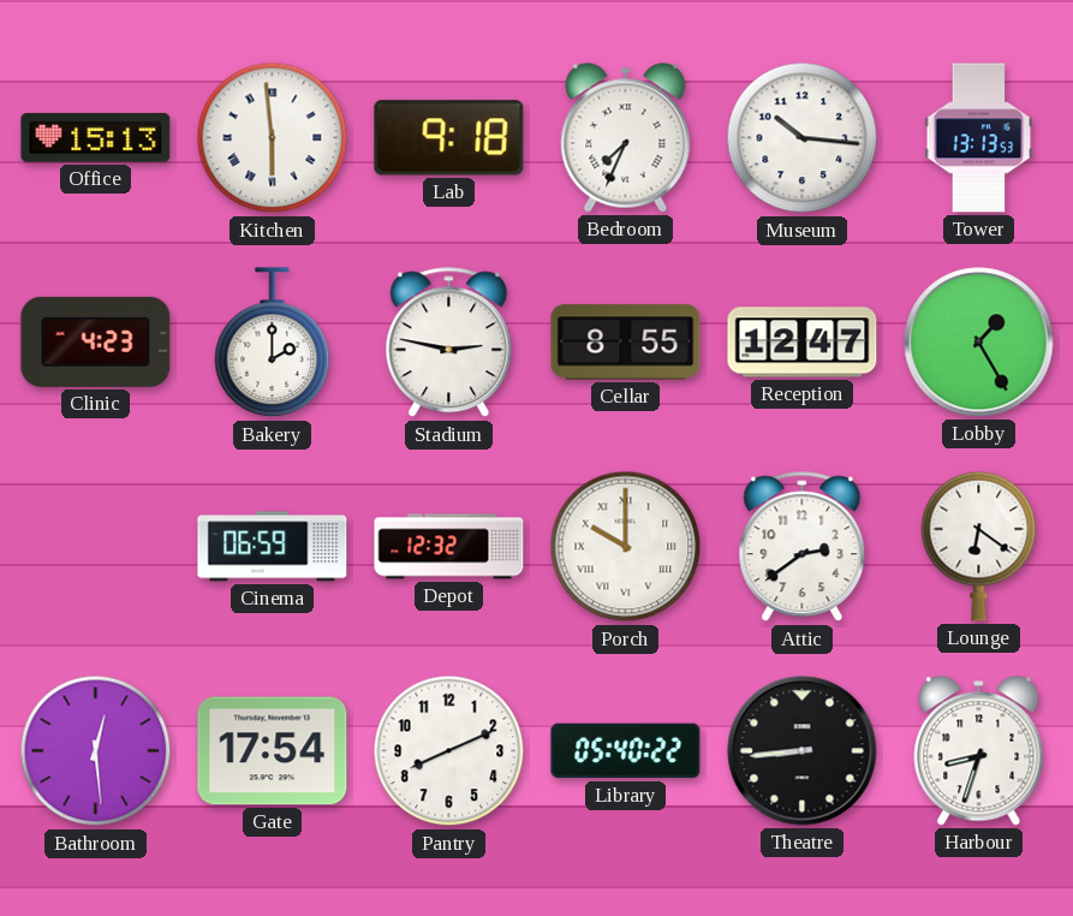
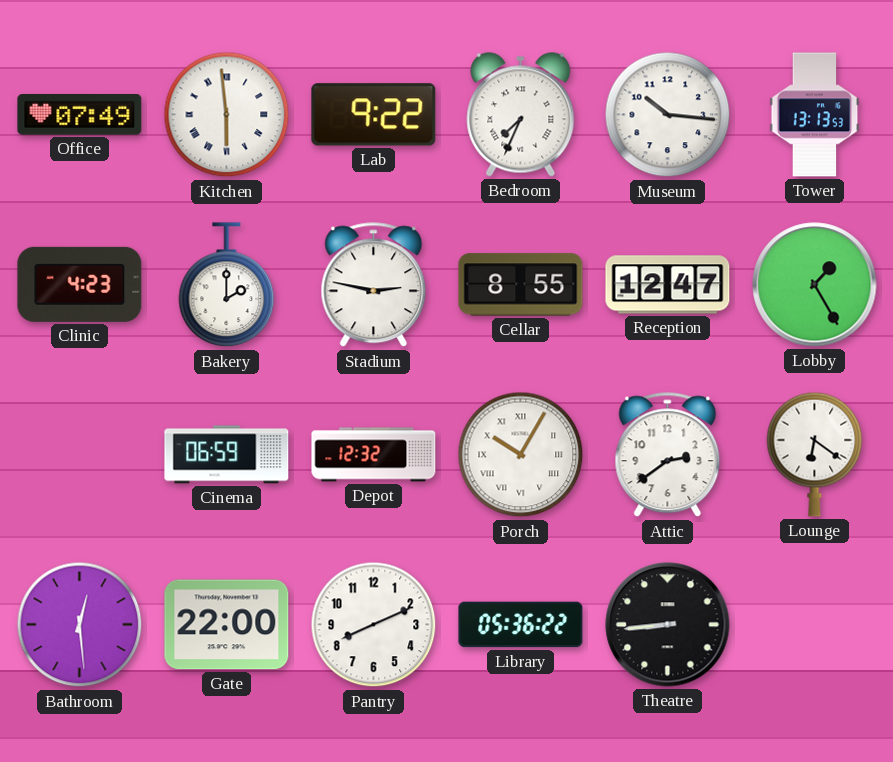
Office: 15:13 -> 07:49
Lab: 9:18 -> 9:22
Porch: 10:00 -> 10:05
Gate: 17:54 -> 22:00
Library: 05:40 -> 05:36
Harbour: 8:33 -> none
